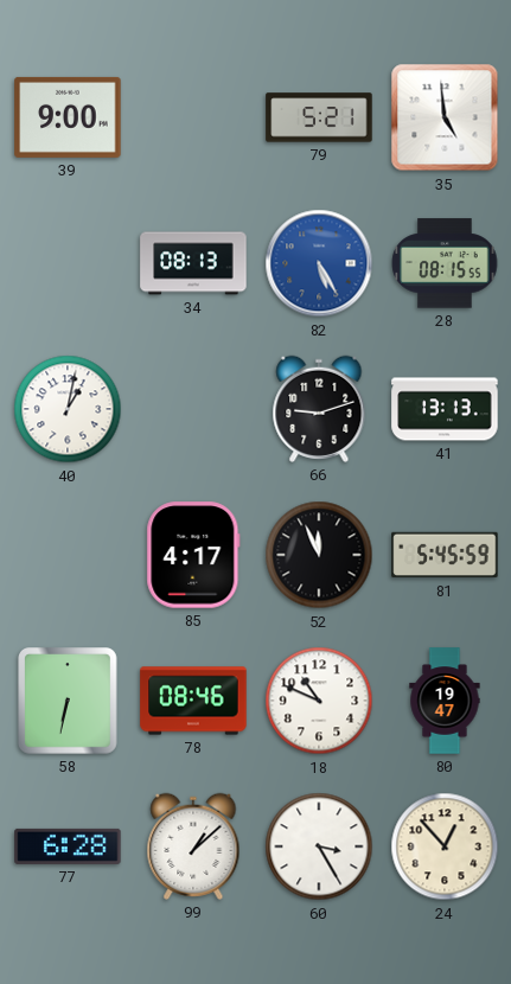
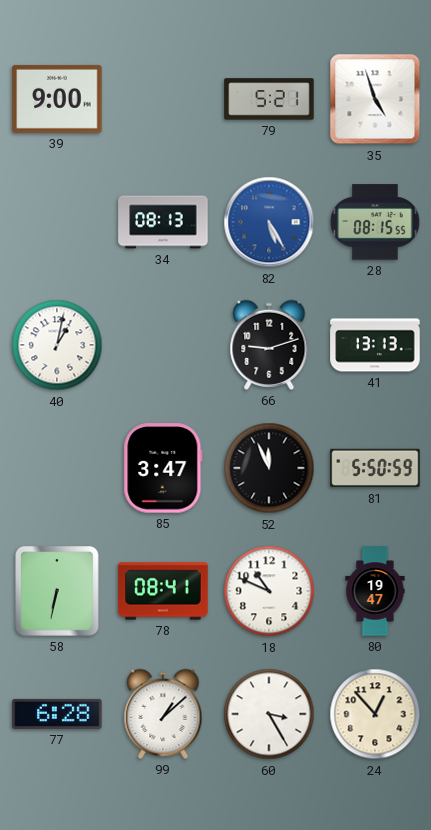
35: 4:59 -> 4:57
85: 4:17 -> 3:47
81: 5:45 -> 5:50
78: 08:46 -> 08:41
